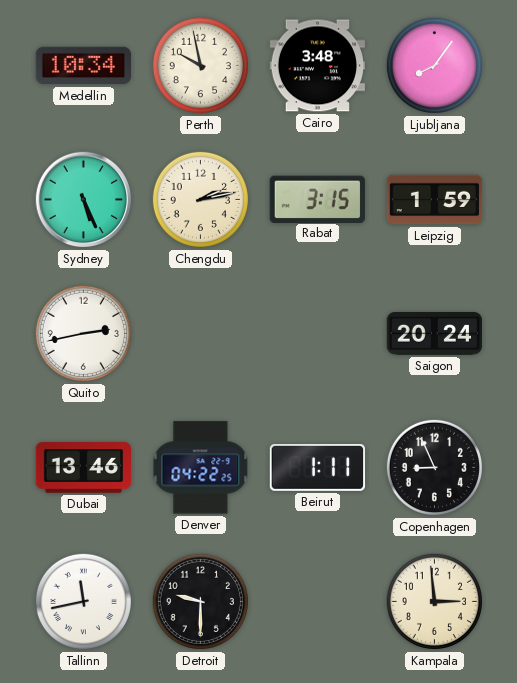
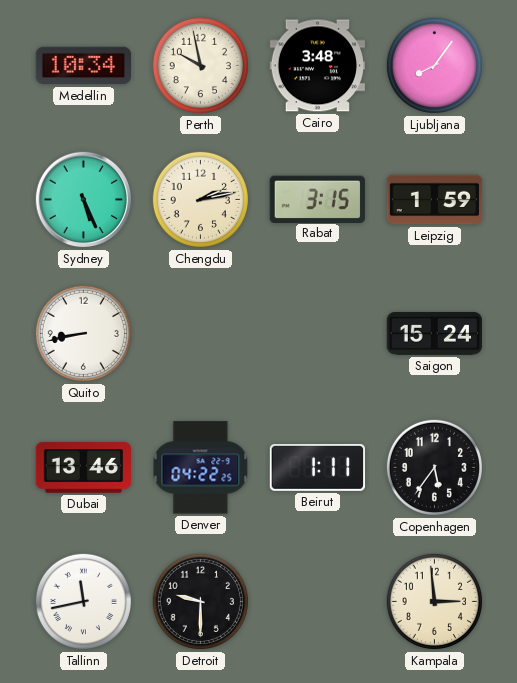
Quito: 2:43 -> 8:43
Saigon: 20:24 -> 15:24
Copenhagen: 8:56 -> 5:36
